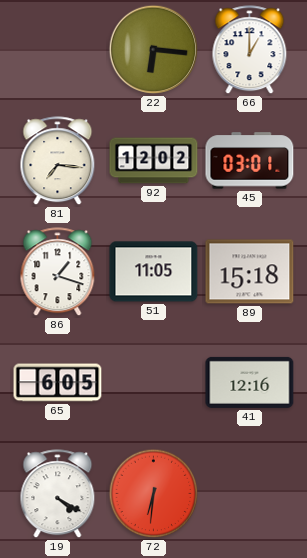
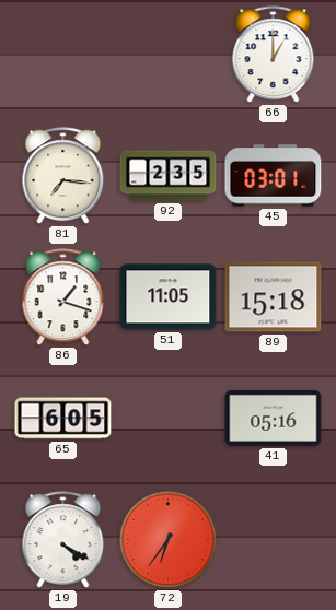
22: 6:16 -> none
92: 12:02 -> 2:35
41: 12:16 -> 05:16
72: 6:31 -> 6:36
